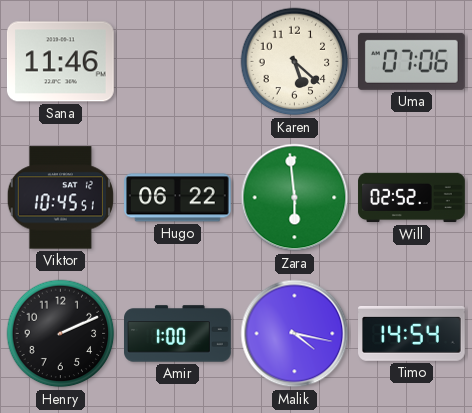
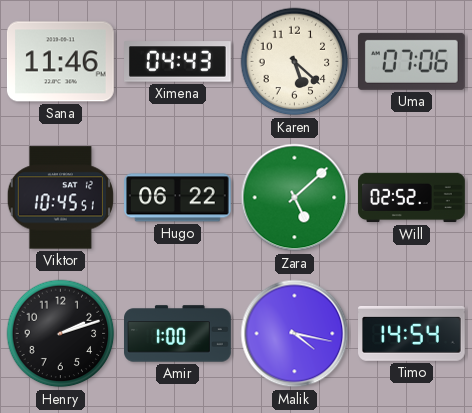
Ximena: none -> 04:43
Zara: 5:59 -> 5:08
Henry: 2:11 -> 2:12
